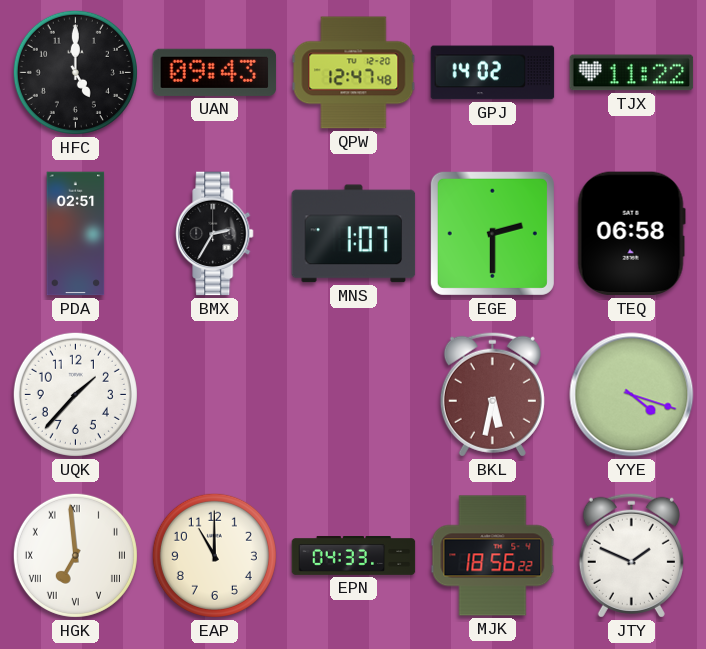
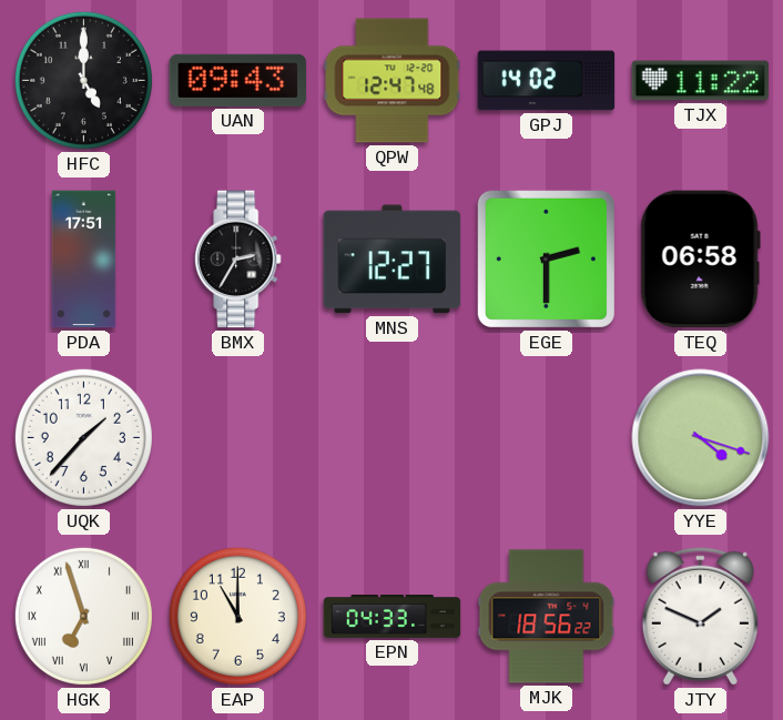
PDA: 02:51 -> 17:51
MNS: 1:07 -> 12:27
BKL: 5:32 -> none
HGK: 6:59 -> 6:57
